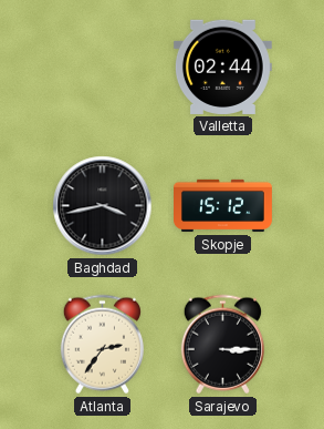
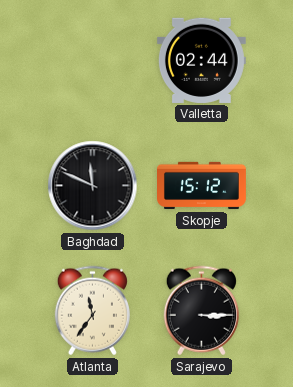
Baghdad: 3:43 -> 11:49
Atlanta: 2:36 -> 11:36
